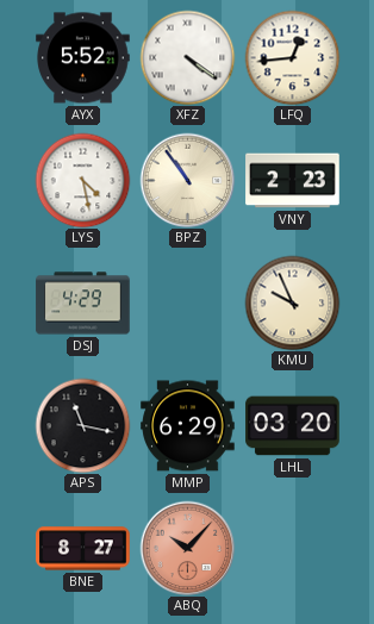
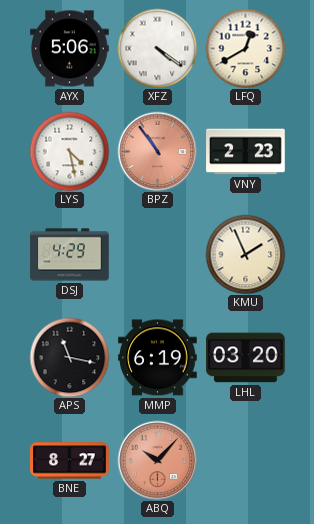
AYX: 5:52 -> 5:06
LFQ: 12:44 -> 12:40
BPZ dial: cream -> salmon
KMU: 9:56 -> 1:56
MMP: 6:29 -> 6:19
